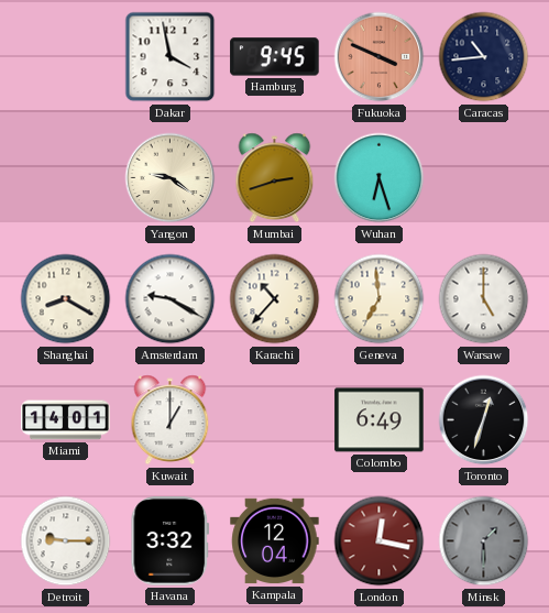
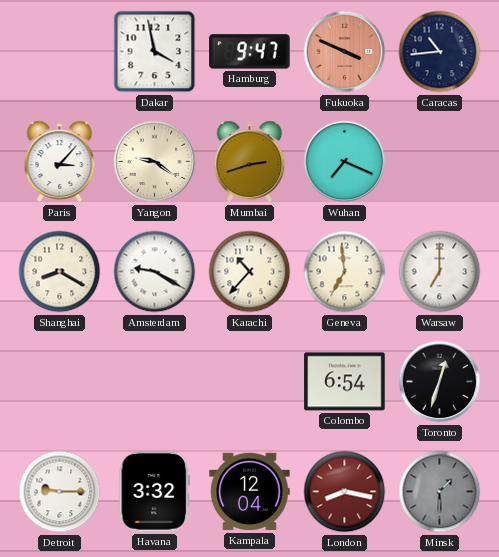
Hamburg: 9:45 -> 9:47
Paris: none -> 3:07
Wuhan: 6:27 -> 7:19
Warsaw: 5:00 -> 7:00
Miami: 14:01 -> none
Kuwait: 1:00 -> none
Colombo: 6:49 -> 6:54
London: 12:17 -> 8:17
